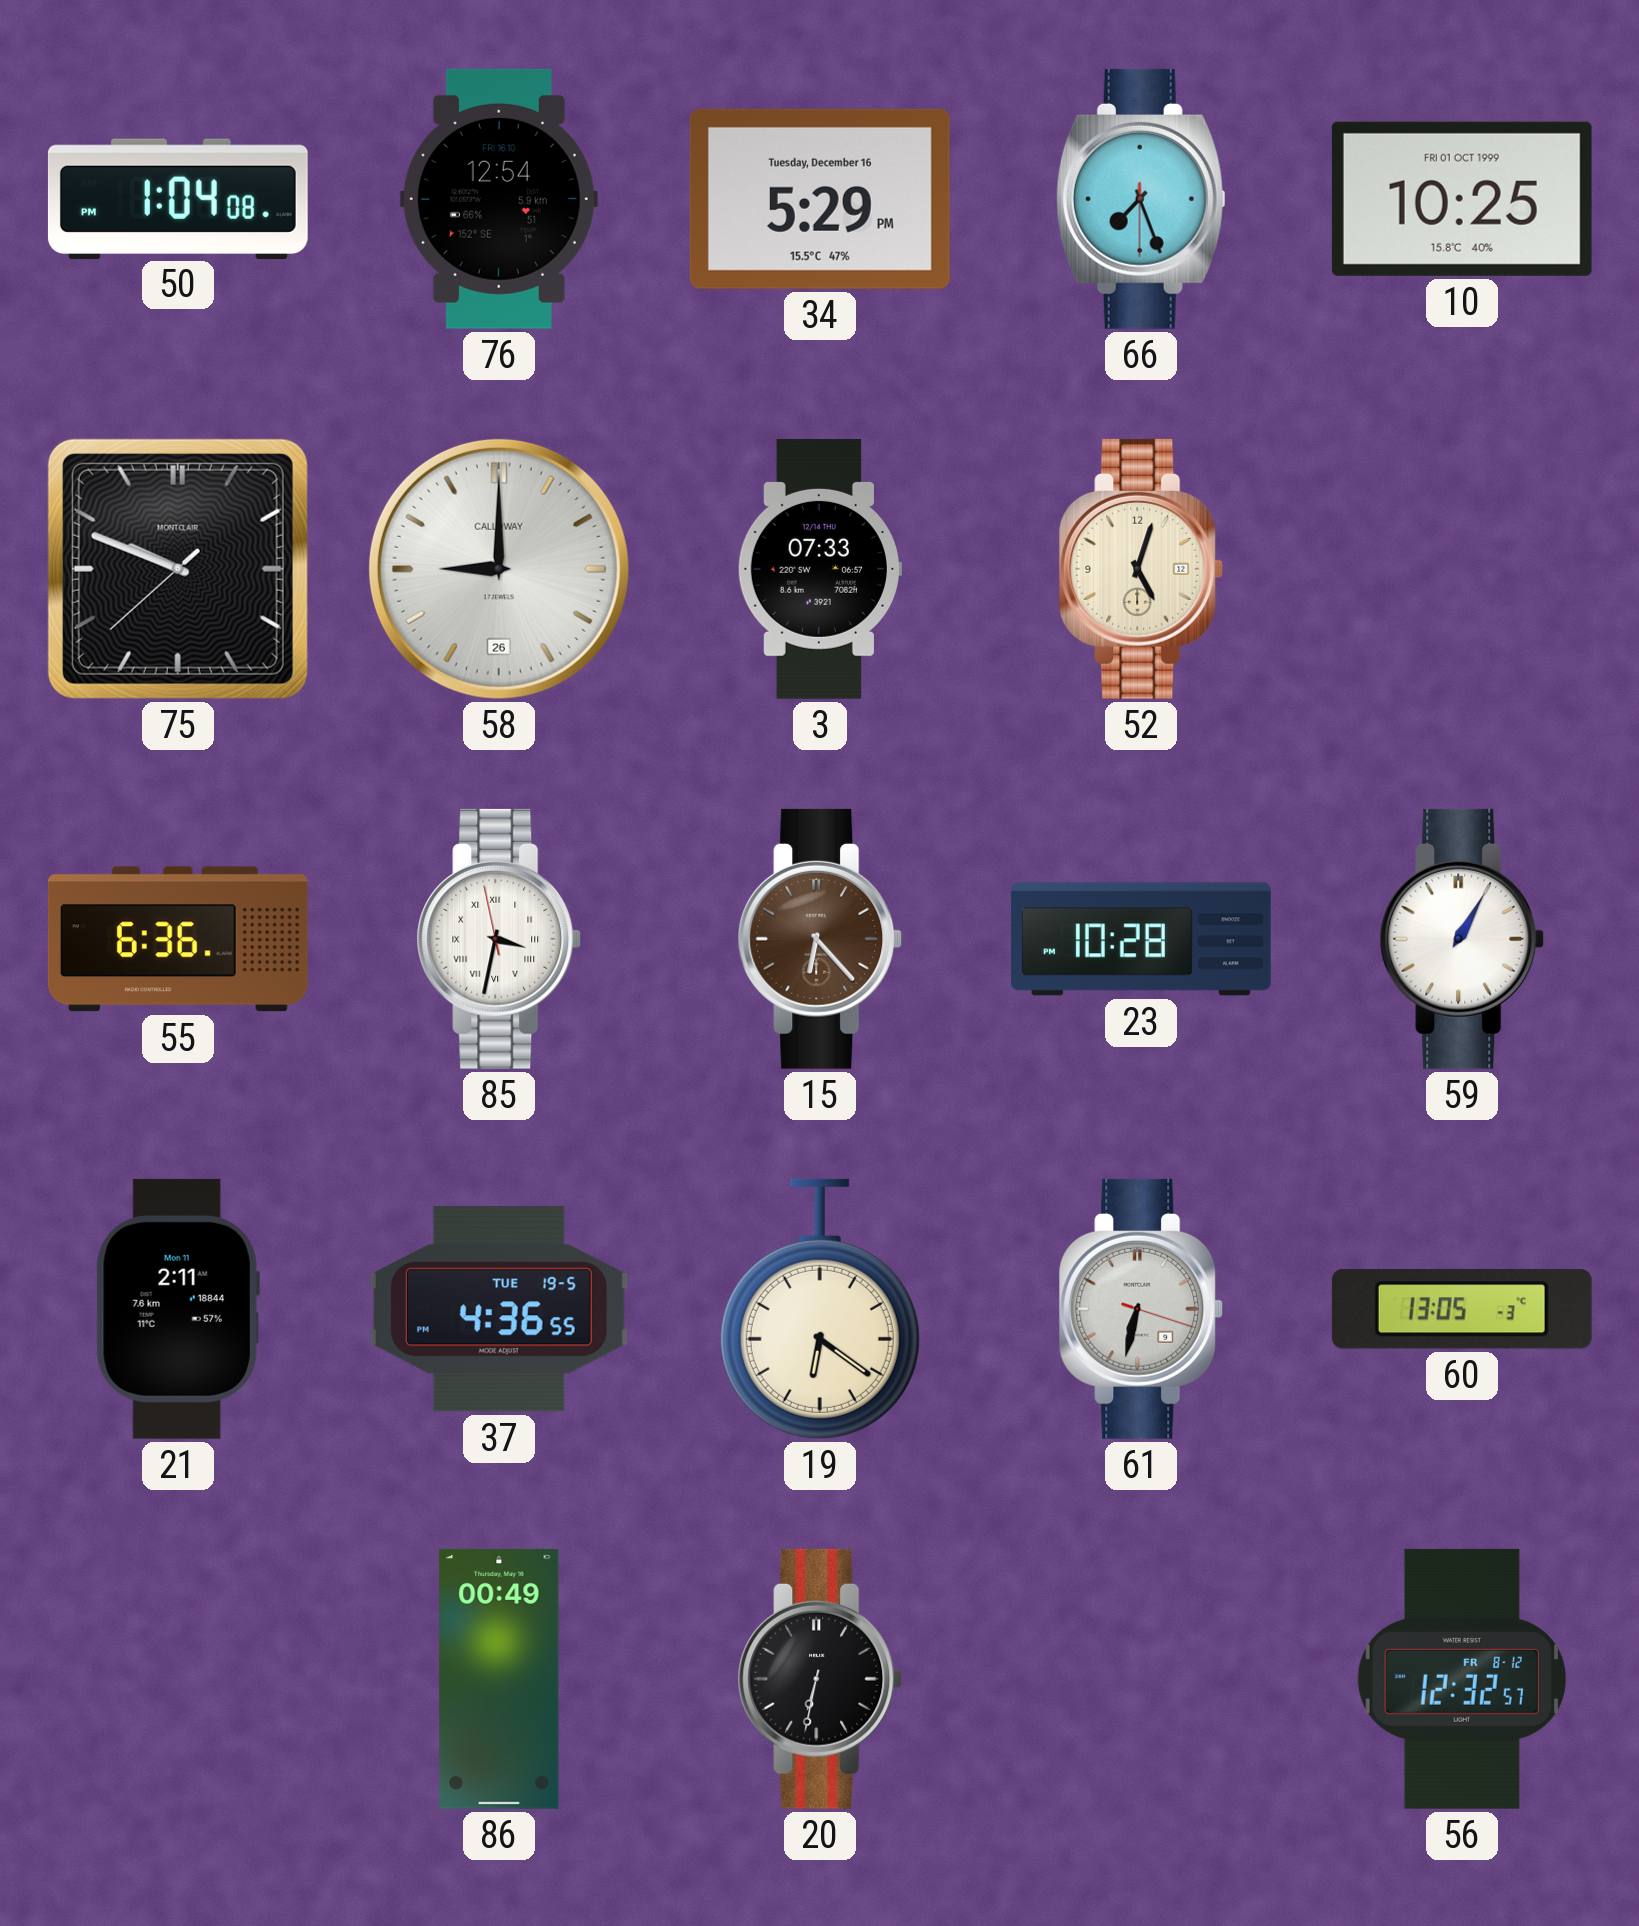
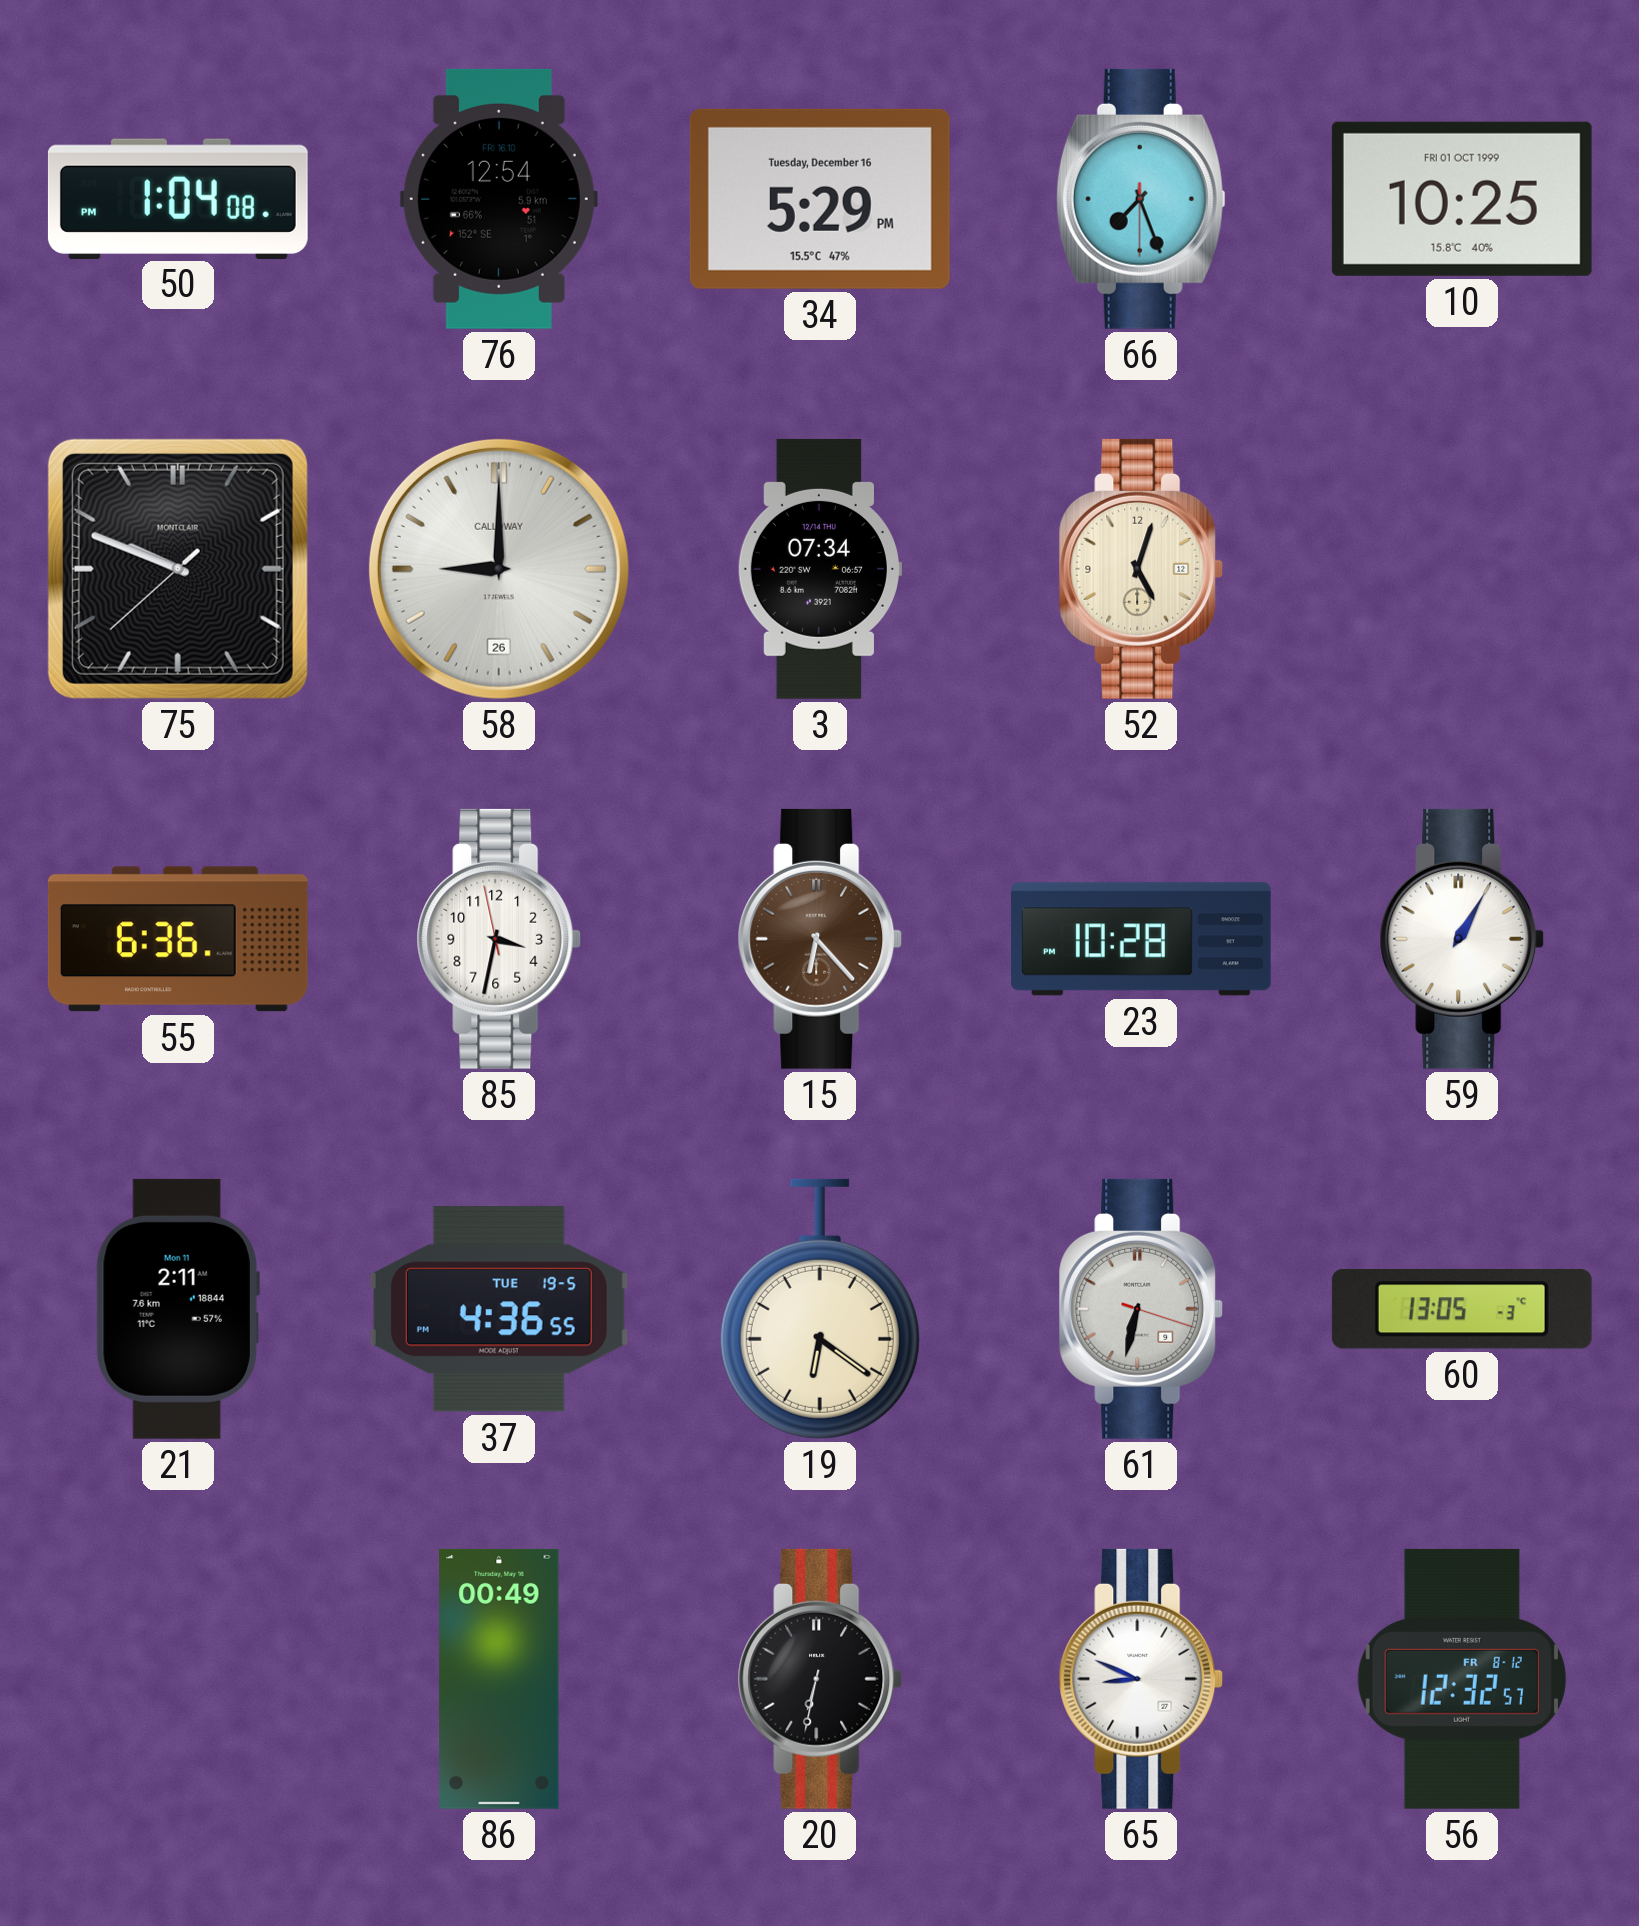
3: 07:33 -> 07:34
85 numerals: Roman -> Arabic
65: none -> 8:49
